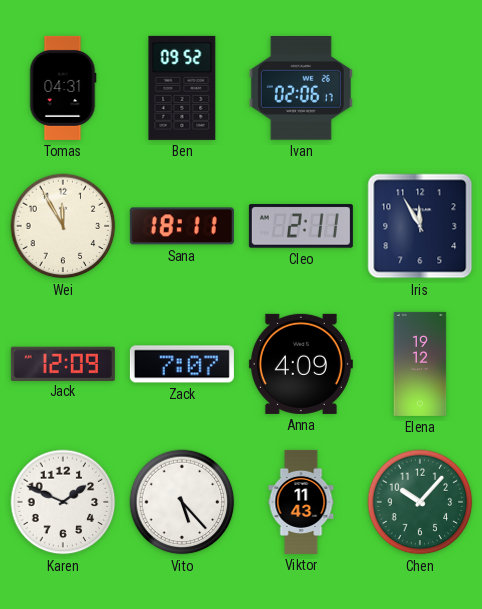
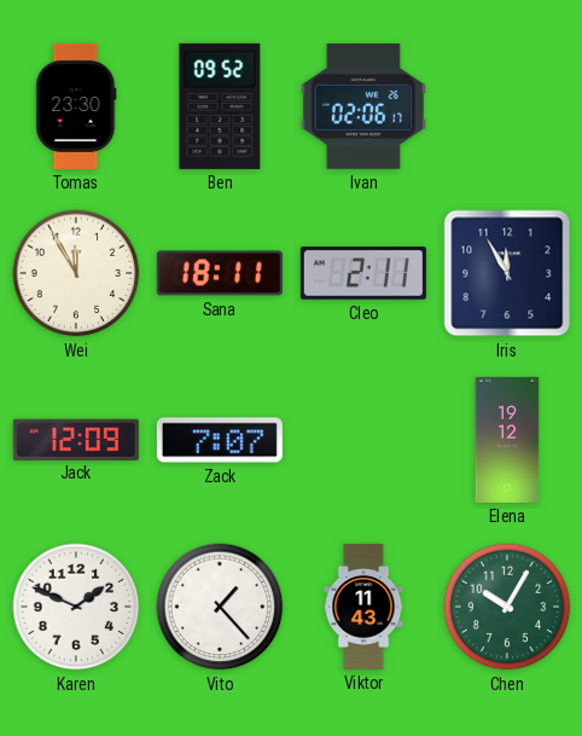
Tomas: 04:31 -> 23:30
Anna: 4:09 -> none
Vito: 5:23 -> 1:23
Chen: 10:07 -> 10:05
